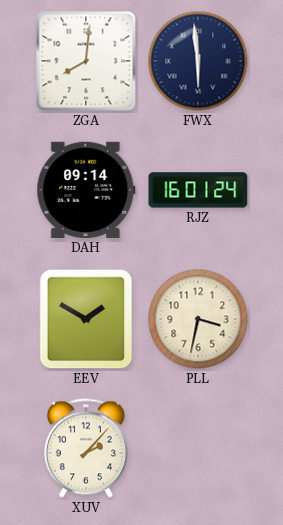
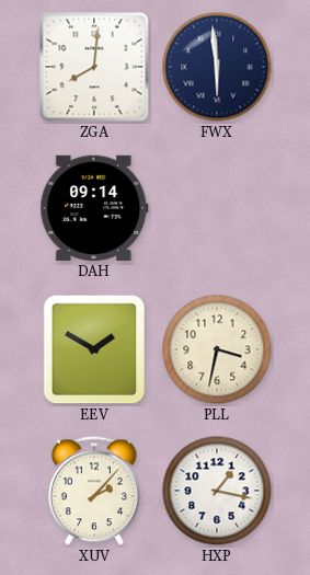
RJZ: 16:01 -> none
HXP: none -> 1:17
